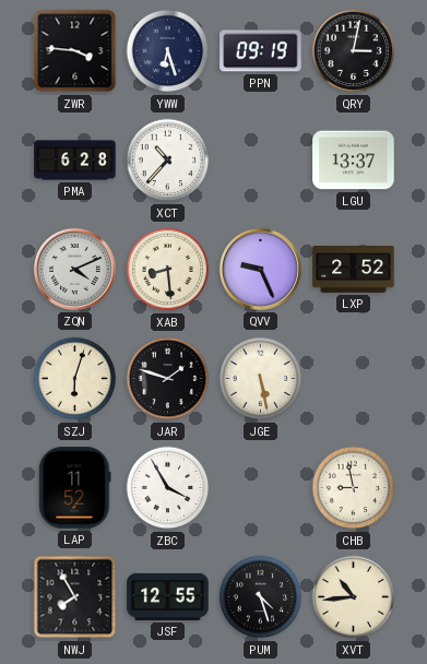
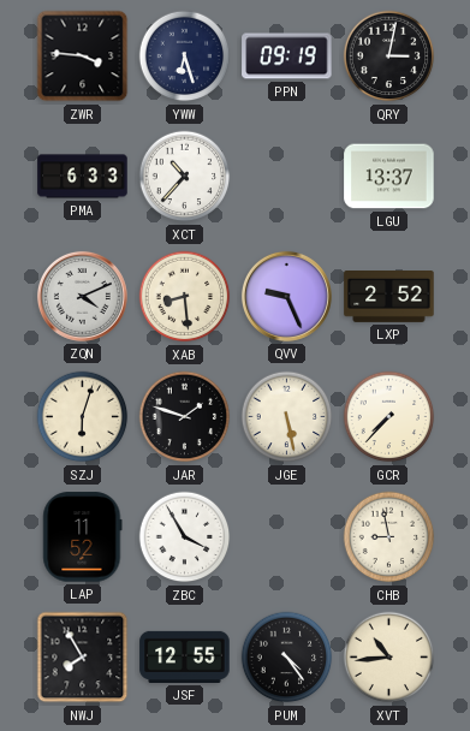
PMA: 6:28 -> 6:33
GCR: none -> 7:37
PUM: 4:27 -> 4:24
